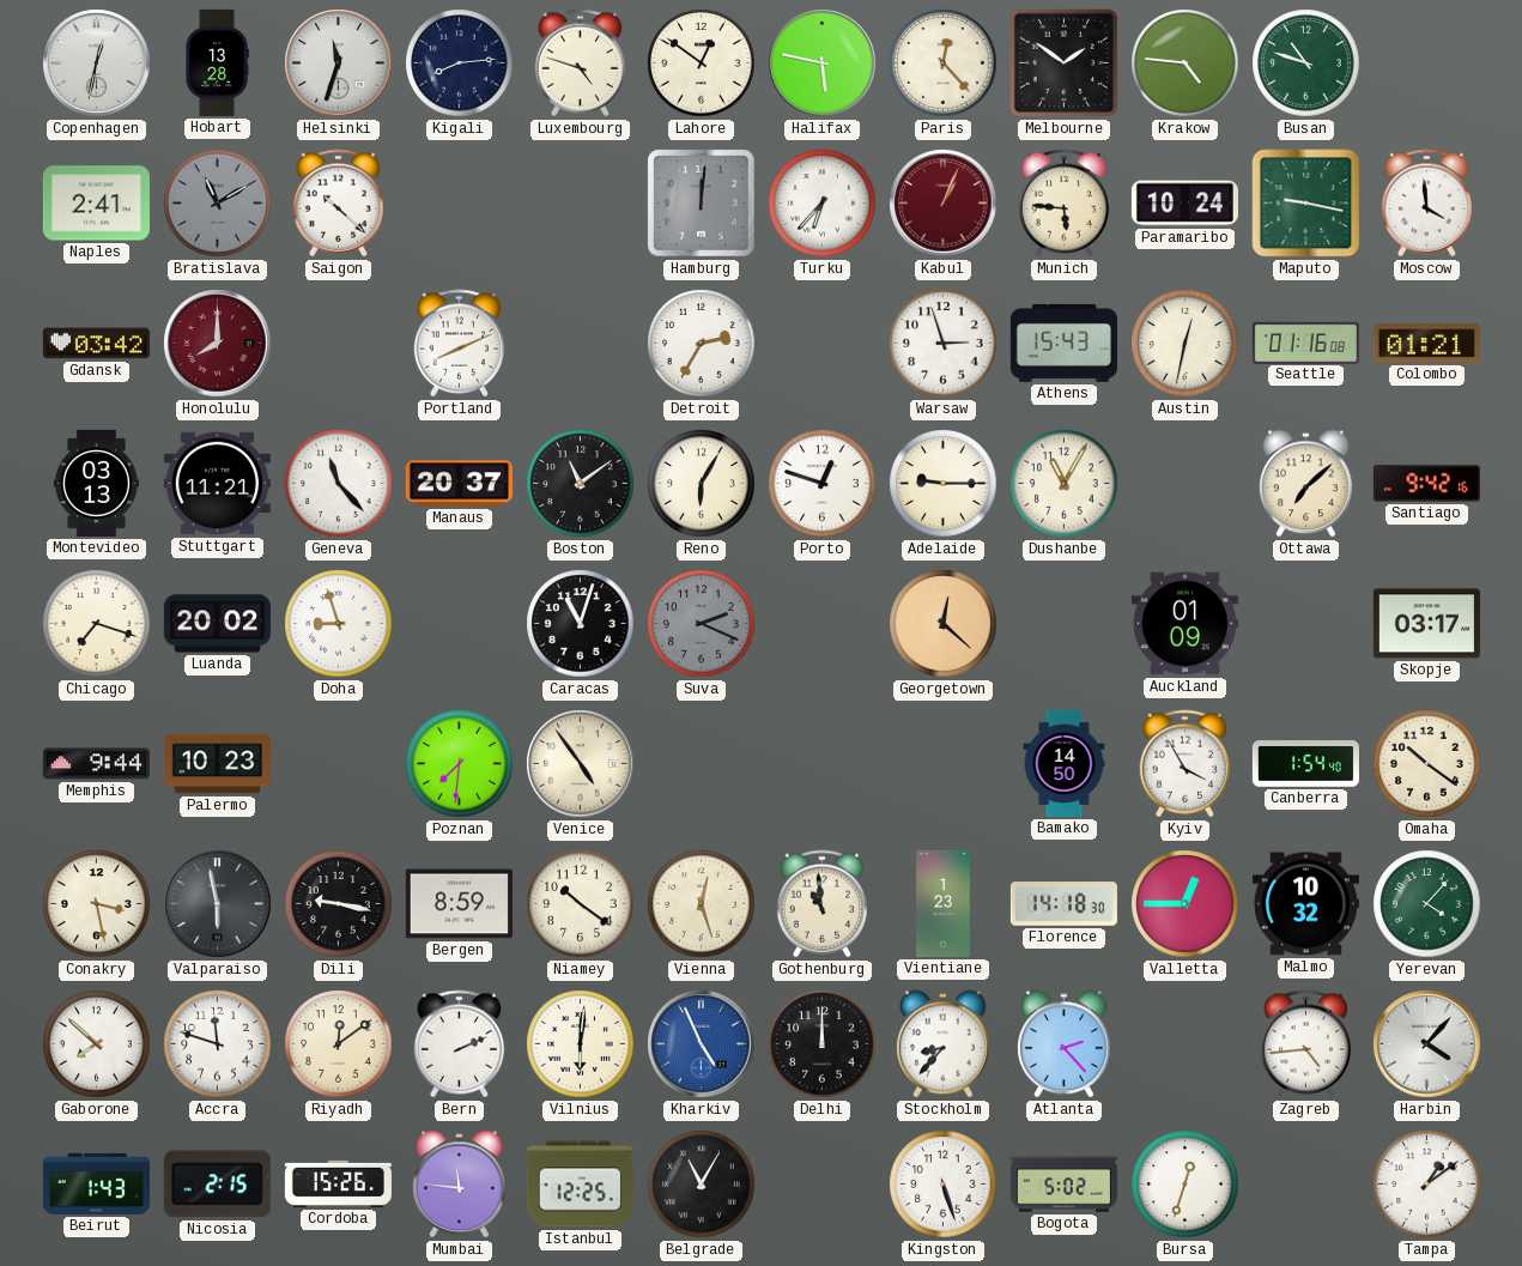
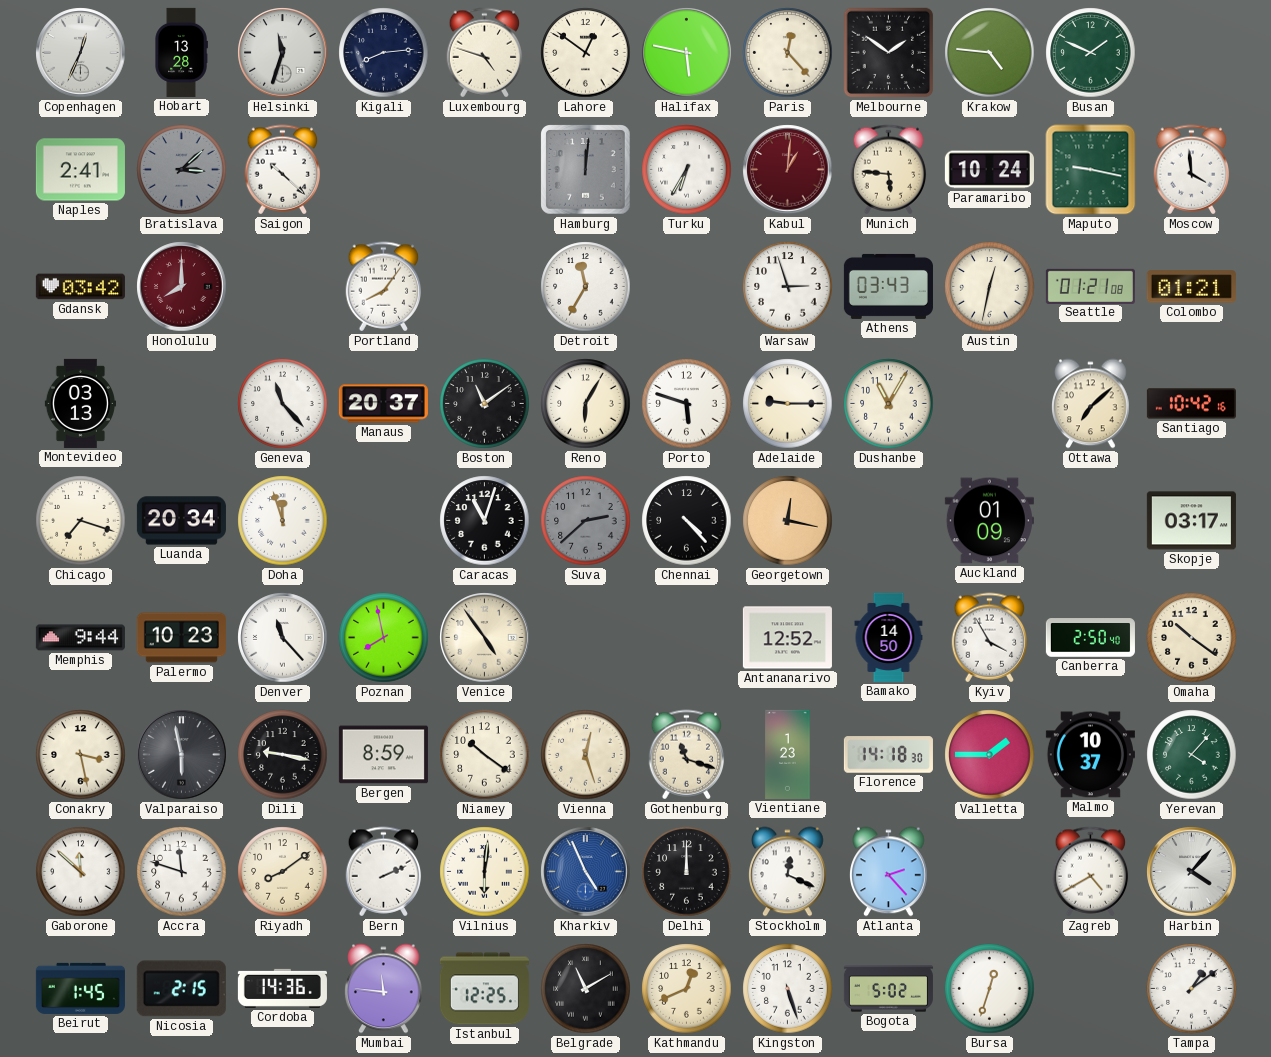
Copenhagen: 12:32 -> 12:34
Busan: 10:48 -> 1:49
Bratislava: 11:10 -> 3:08
Turku: 6:37 -> 6:35
Kabul: 1:04 -> 1:01
Portland: 8:11 -> 8:06
Detroit: 2:35 -> 11:35
Athens: 15:43 -> 03:43
Seattle: 01:16 -> 01:21
Stuttgart: 11:21 -> none
Porto: 12:48 -> 5:48
Santiago: 9:42 -> 10:42
Luanda: 20:02 -> 20:34
Doha: 8:57 -> 11:57
Suva: 2:19 -> 2:38
Chennai: none -> 4:23
Georgetown: 12:22 -> 12:17
Denver: none -> 11:23
Poznan: 7:31 -> 7:58
Antananarivo: none -> 12:52
Canberra: 1:54 -> 2:50
Gothenburg: 10:59 -> 11:18
Valletta: 12:45 -> 1:45
Malmo: 10:32 -> 10:37
Gaborone: 7:52 -> 11:52
Riyadh: 12:09 -> 8:09
Stockholm: 8:37 -> 12:19
Zagreb: 4:44 -> 4:40
Beirut: 1:43 -> 1:45
Cordoba: 15:26 -> 14:36
Belgrade: 11:05 -> 11:10
Kathmandu: none -> 12:41
